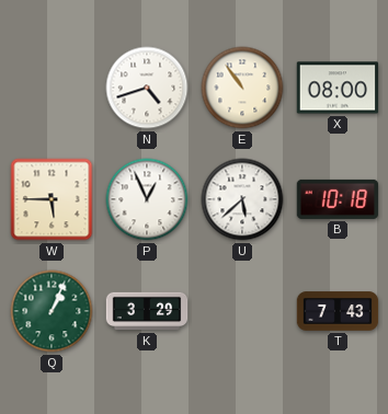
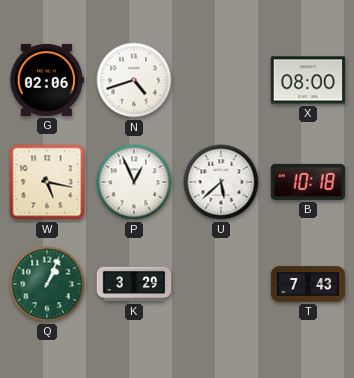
G: none -> 02:06
E: 10:54 -> none
W: 5:45 -> 5:17
